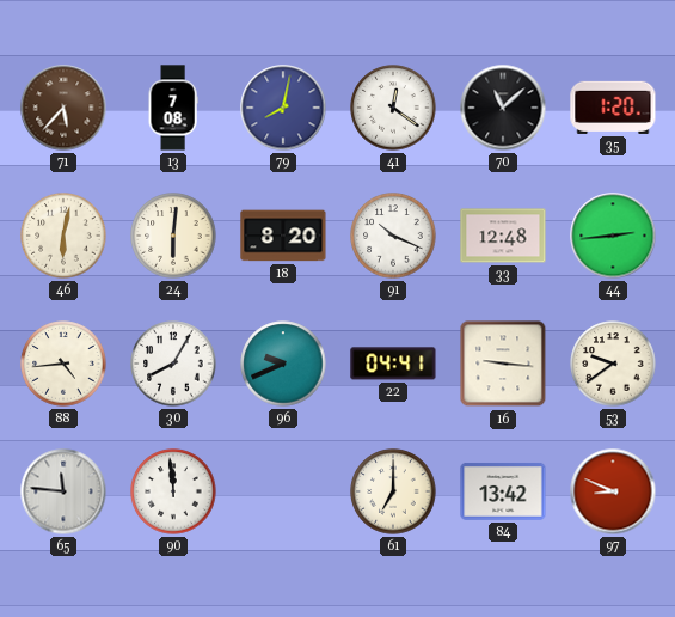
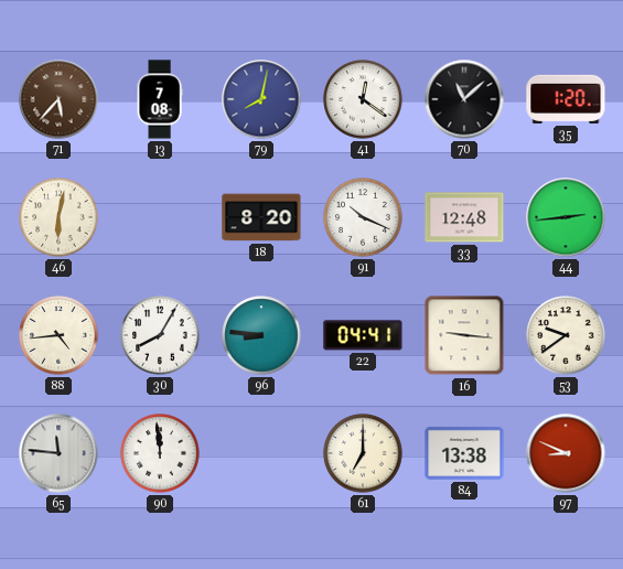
24: 6:01 -> none
96: 9:41 -> 8:46
84: 13:42 -> 13:38
